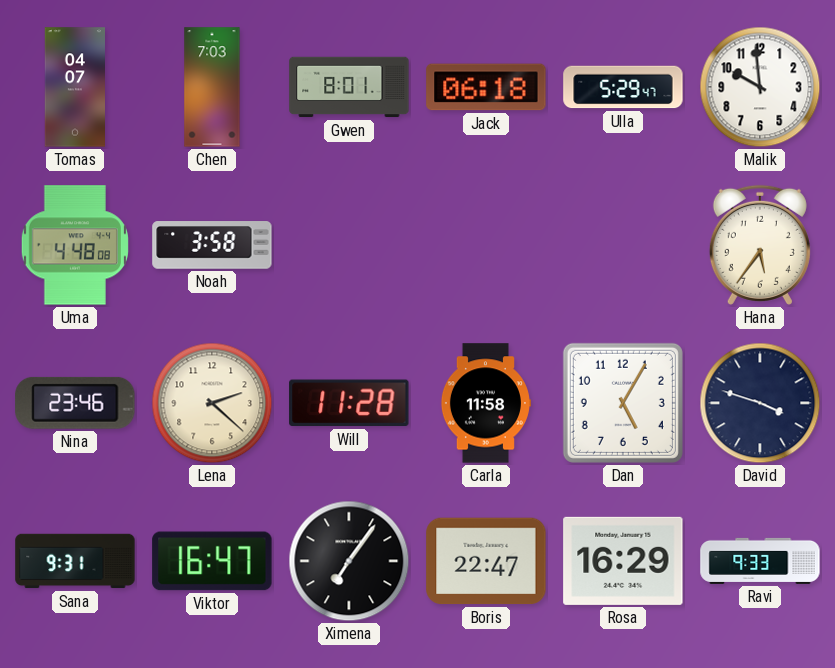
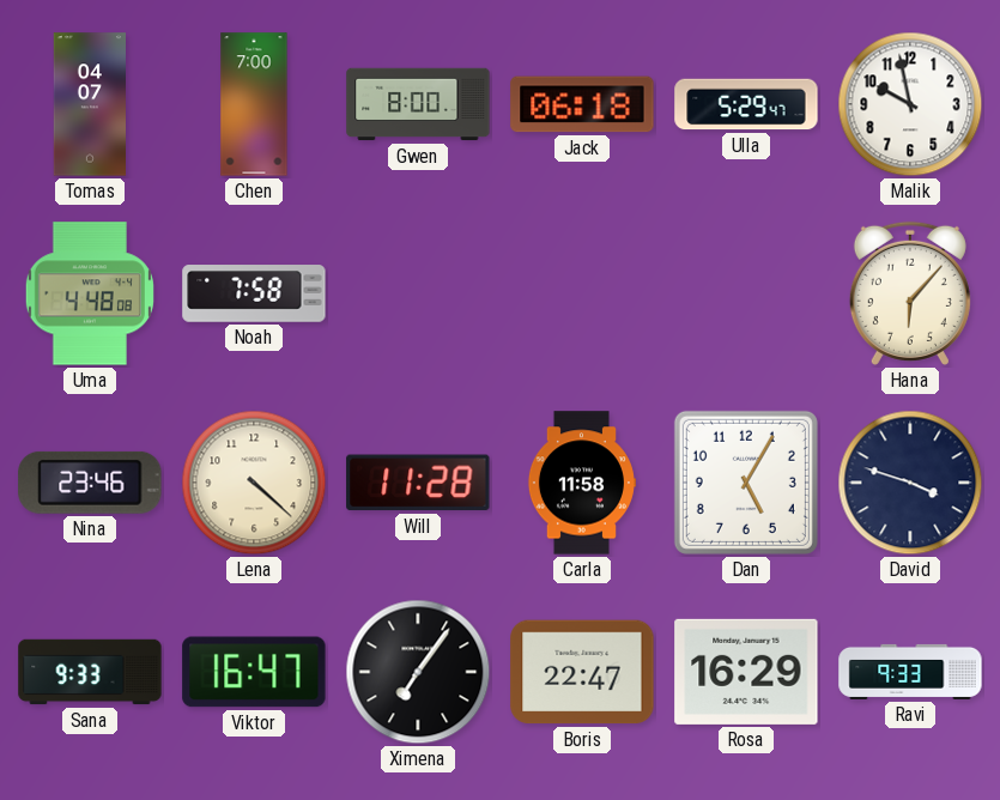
Chen: 7:03 -> 7:00
Gwen: 8:01 -> 8:00
Malik: 9:59 -> 9:58
Noah: 3:58 -> 7:58
Hana: 5:36 -> 6:07
Lena: 2:22 -> 4:22
Sana: 9:31 -> 9:33
